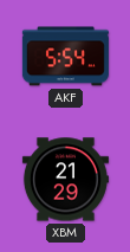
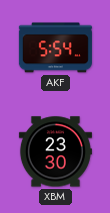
XBM: 21:29 -> 23:30
